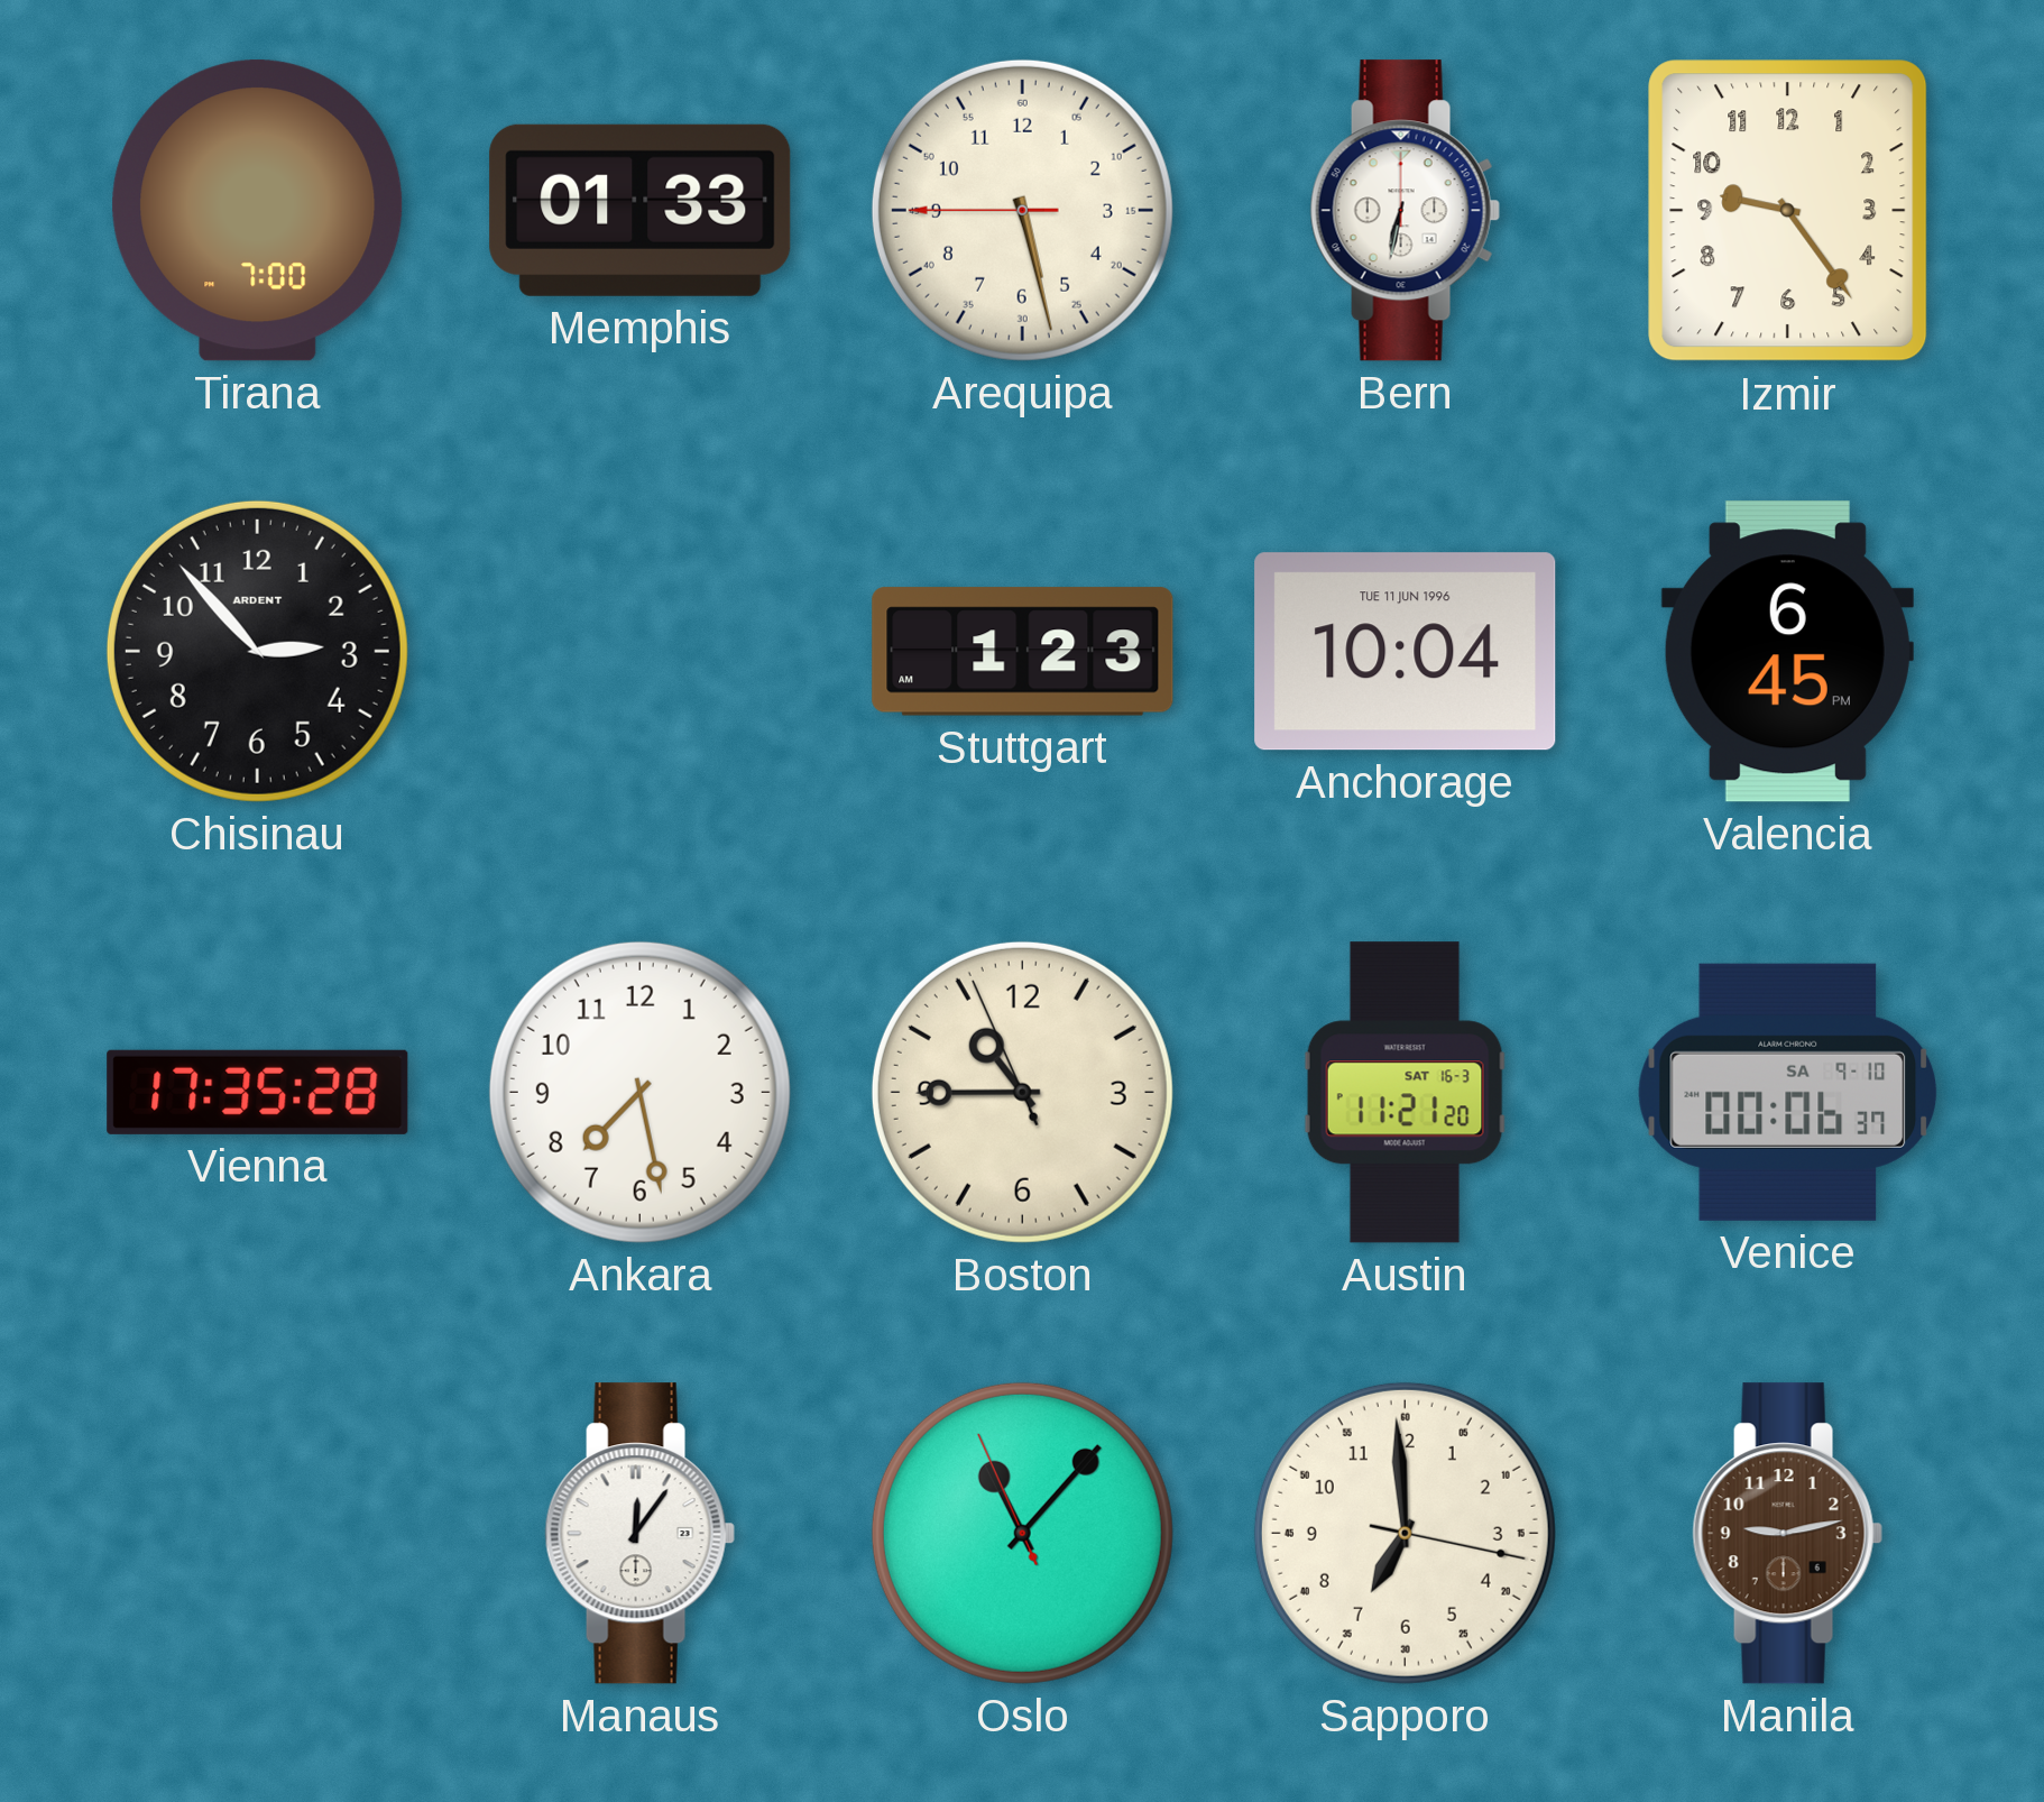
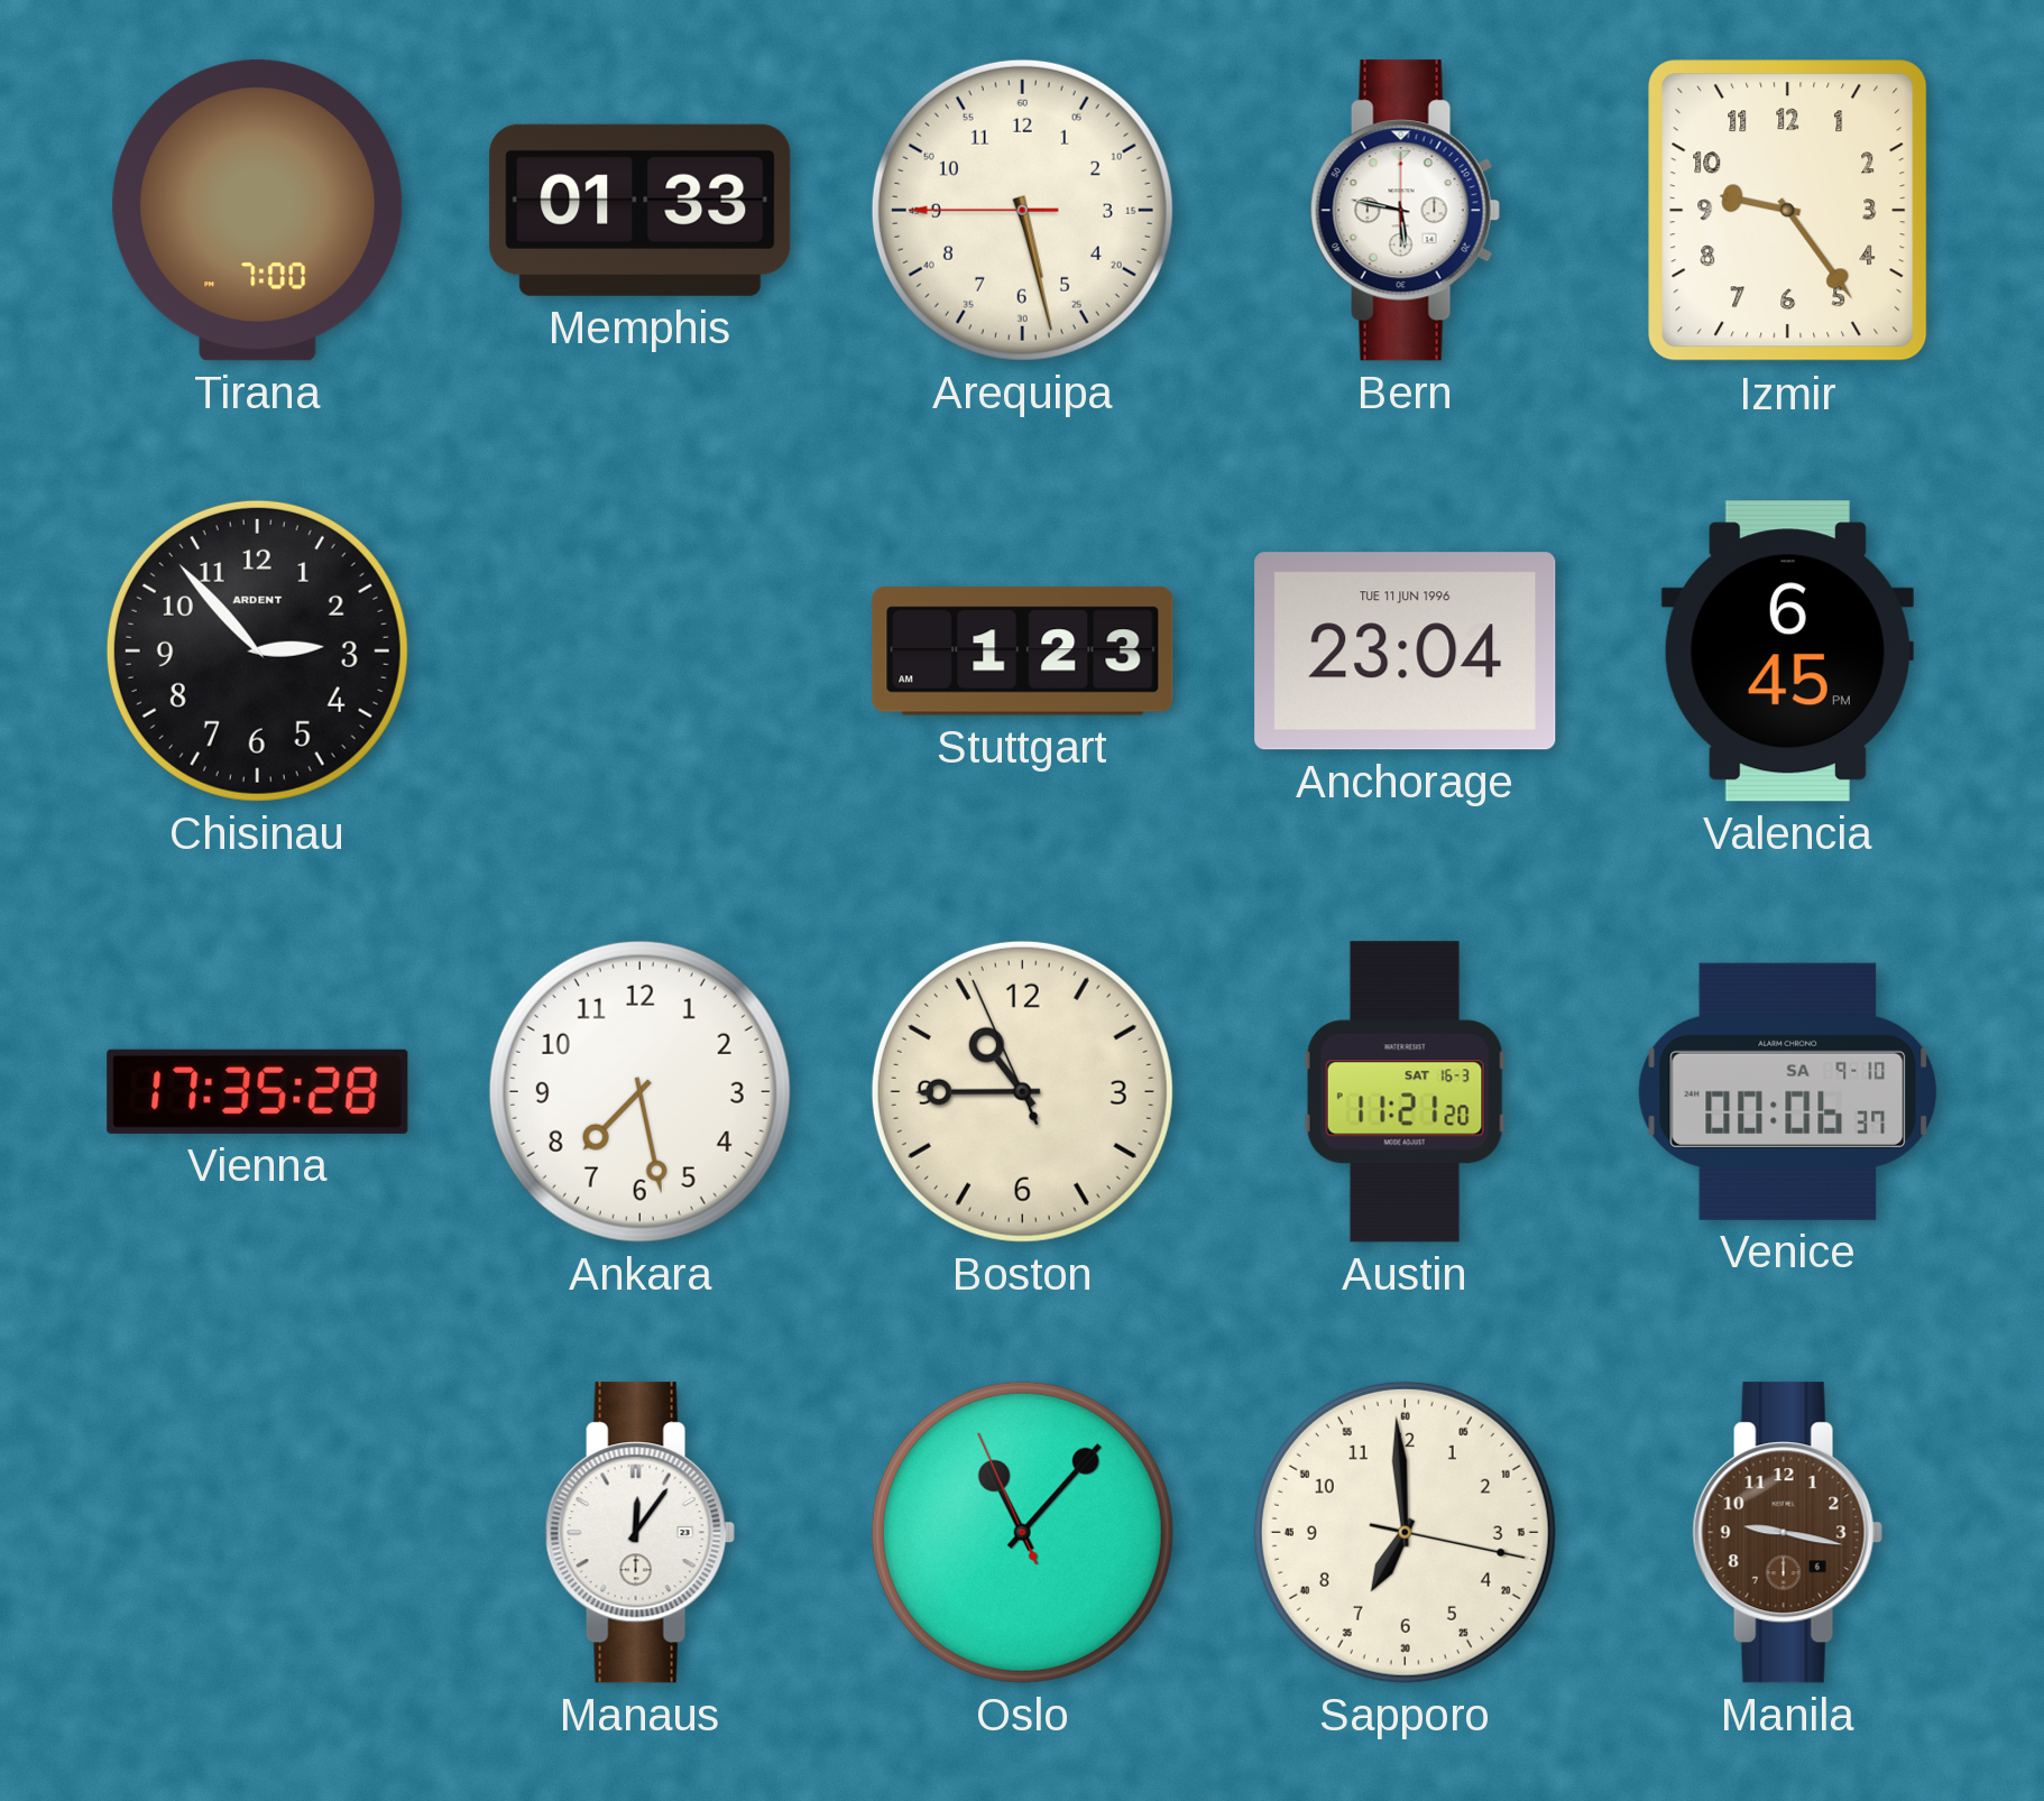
Bern: 6:32 -> 5:47
Anchorage: 10:04 -> 23:04
Manila: 9:13 -> 9:17
